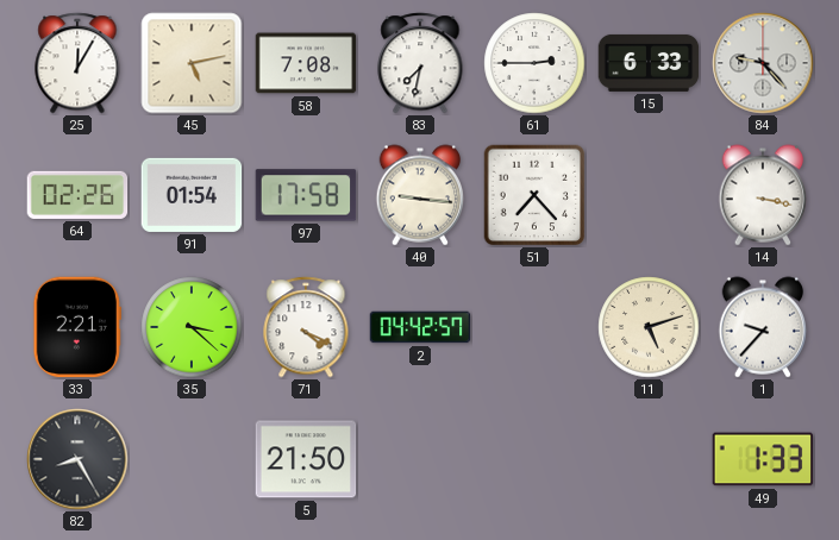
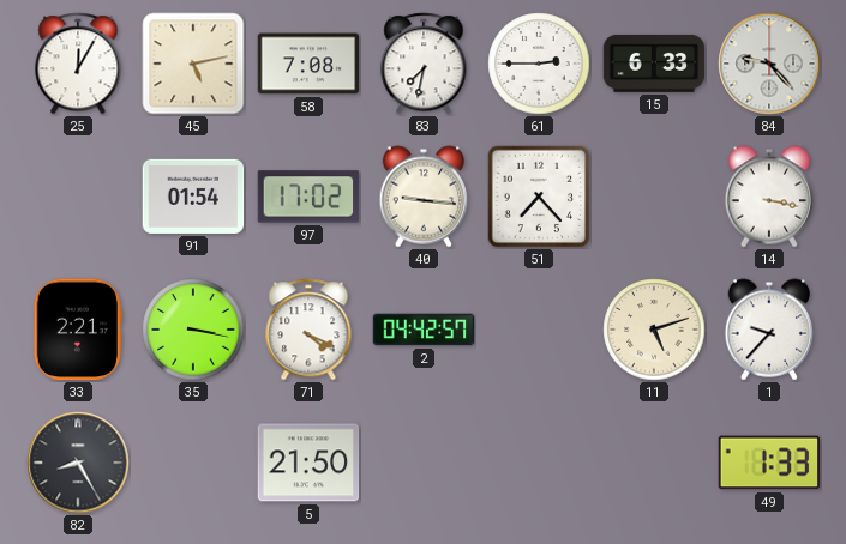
64: 02:26 -> none
97: 17:58 -> 17:02
35: 3:22 -> 3:17
